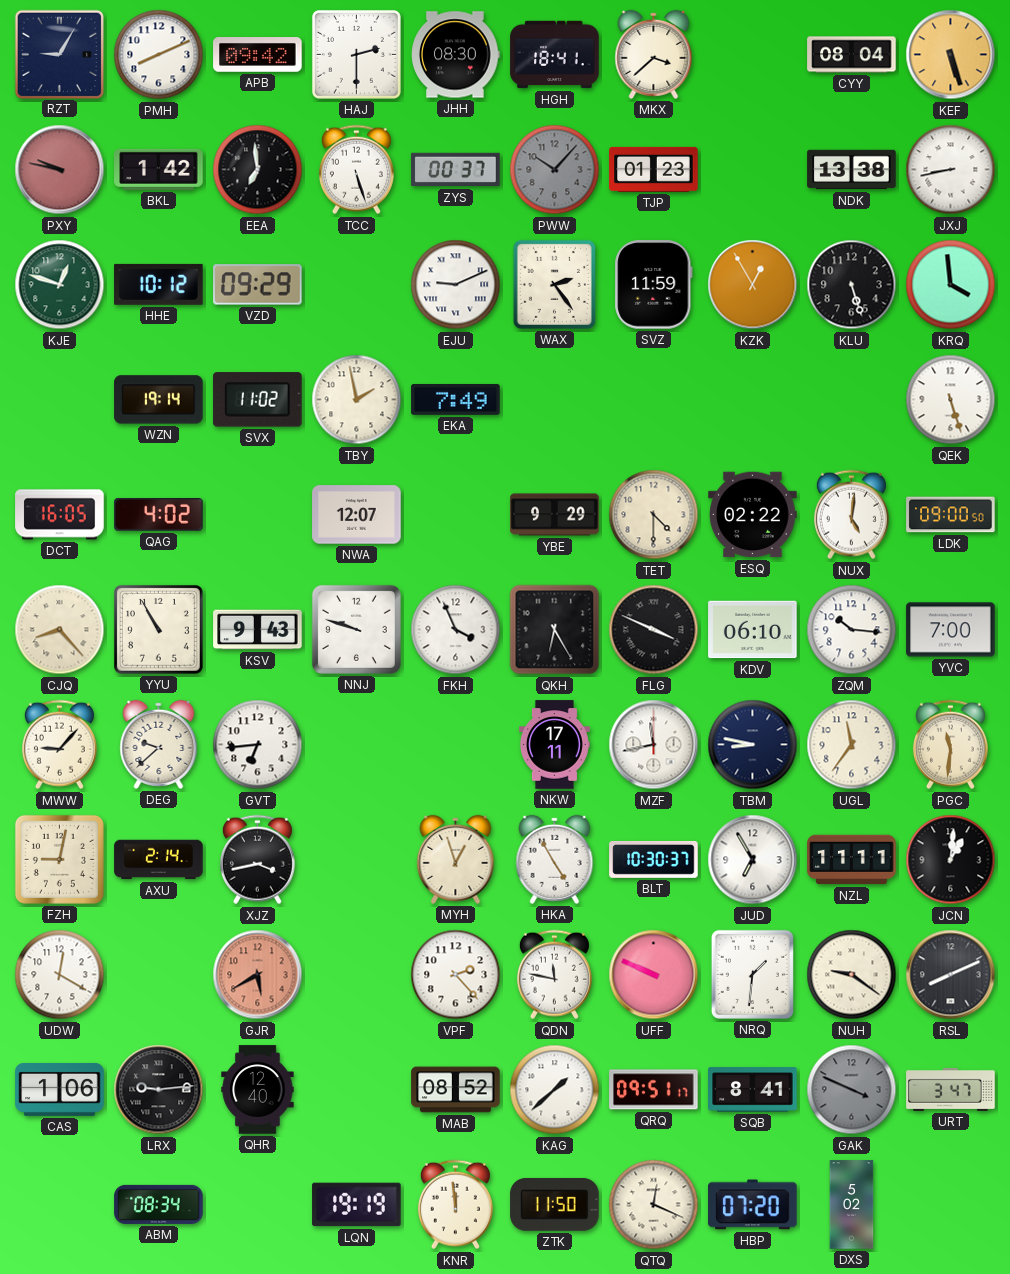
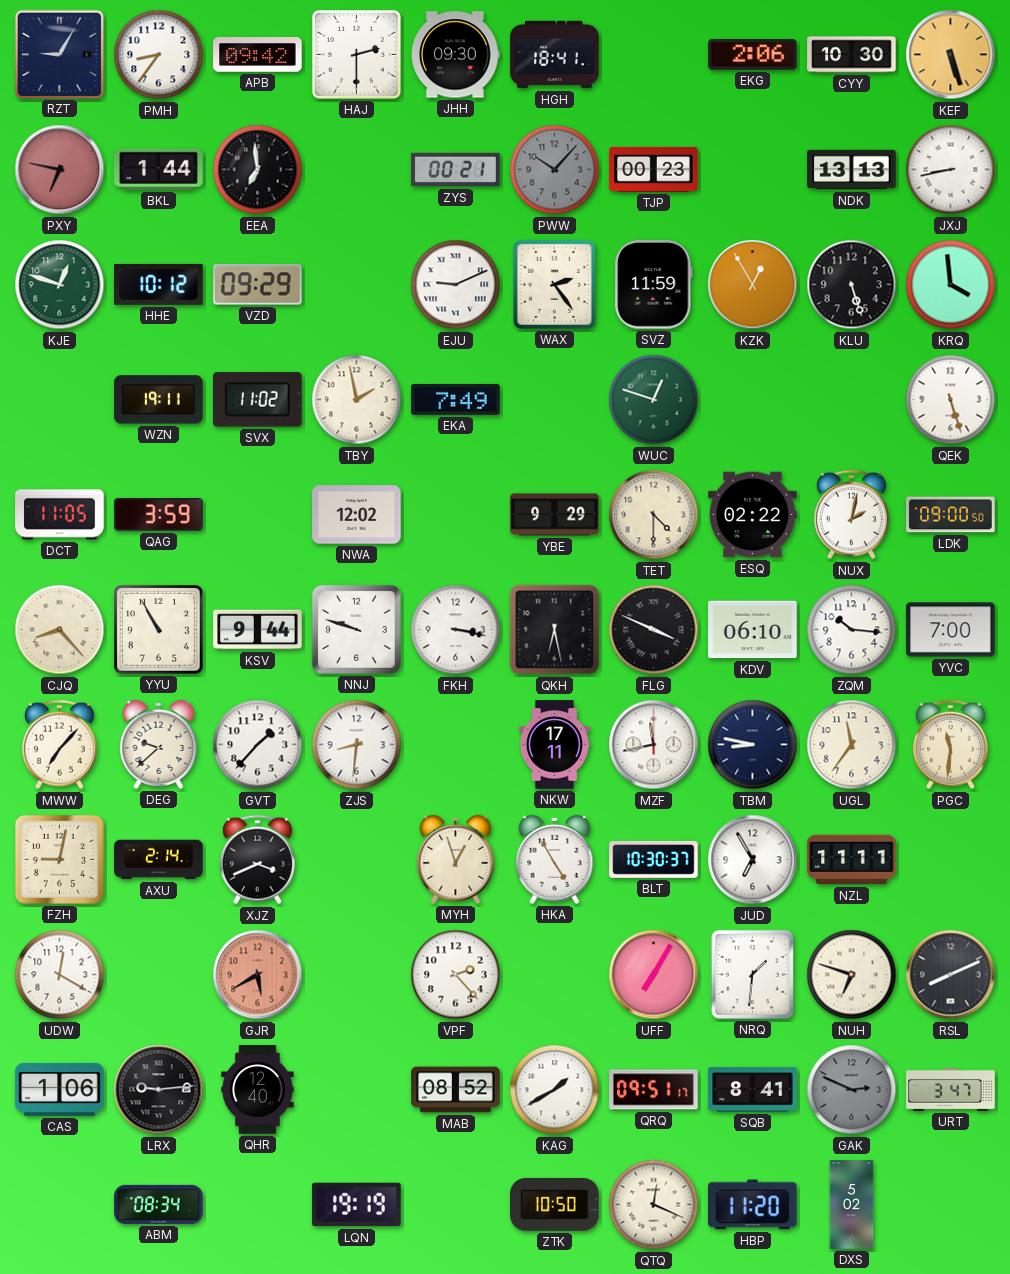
PMH: 8:11 -> 8:36
JHH: 08:30 -> 09:30
MKX: 3:38 -> none
EKG: none -> 2:06
CYY: 08:04 -> 10:30
PXY: 9:47 -> 6:47
BKL: 1:42 -> 1:44
TCC: 5:27 -> none
ZYS: 00:37 -> 00:21
TJP: 01:23 -> 00:23
NDK: 13:38 -> 13:13
WZN: 19:14 -> 19:11
WUC: none -> 12:48
DCT: 16:05 -> 11:05
QAG: 4:02 -> 3:59
NWA: 12:07 -> 12:02
NUX: 5:01 -> 2:02
KSV: 9:43 -> 9:44
FKH: 3:56 -> 3:17
QKH: 6:25 -> 6:28
MWW: 9:07 -> 7:07
GVT: 6:44 -> 1:37
ZJS: none -> 8:31
XJZ: 3:43 -> 3:41
JCN: 1:01 -> none
QDN: 11:47 -> none
UFF: 9:49 -> 7:05
NUH: 9:21 -> 6:48
KAG: 1:38 -> 1:40
GAK: 3:49 -> 2:49
KNR: 11:59 -> none
ZTK: 11:50 -> 10:50
HBP: 07:20 -> 11:20
